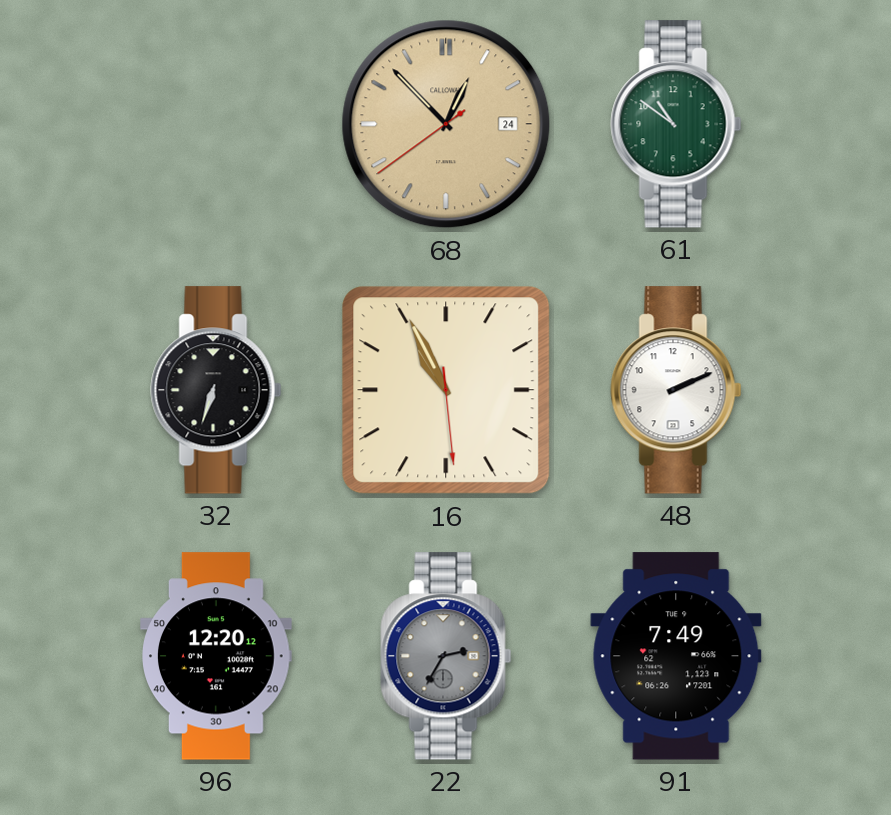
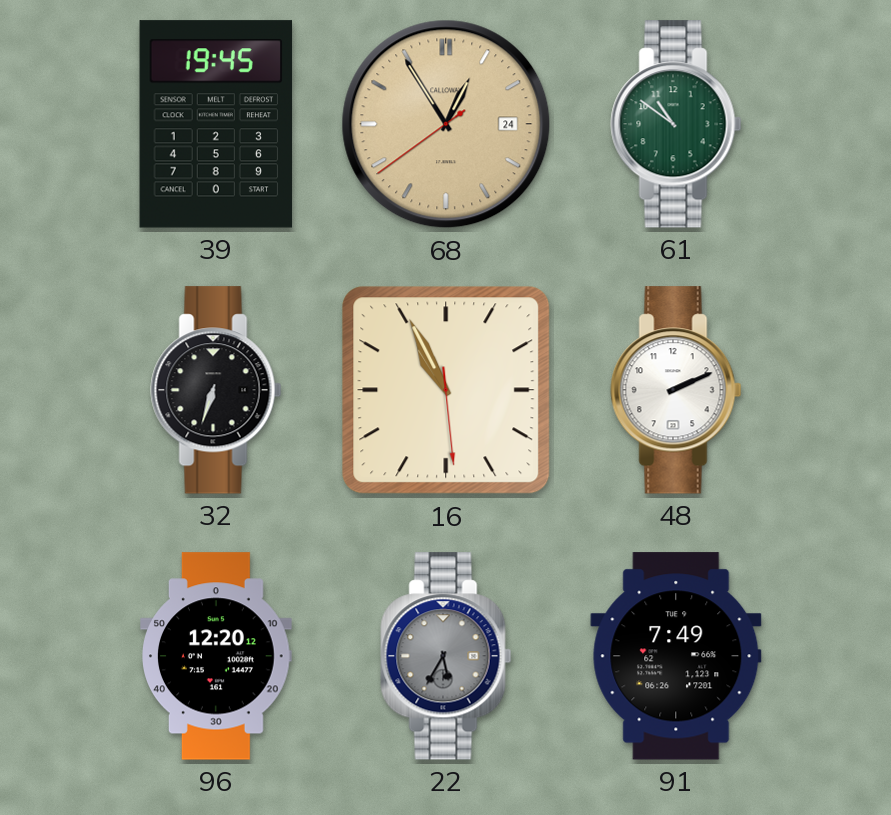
39: none -> 19:45
68: 12:52 -> 12:54
22: 2:35 -> 5:35
